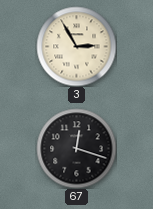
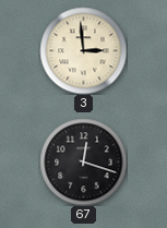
3: 2:55 -> 2:59
